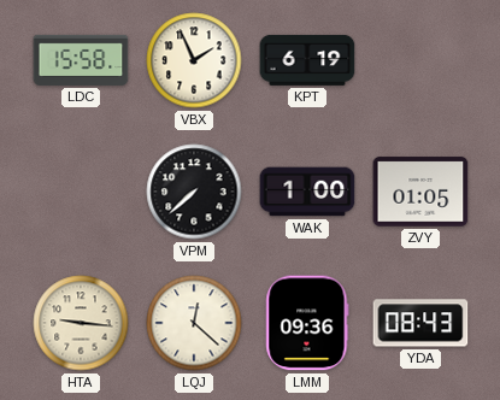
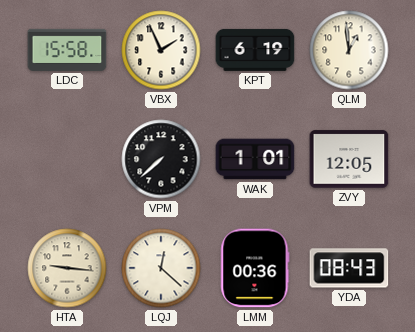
QLM: none -> 12:59
WAK: 1:00 -> 1:01
ZVY: 01:05 -> 12:05
LMM: 09:36 -> 00:36
